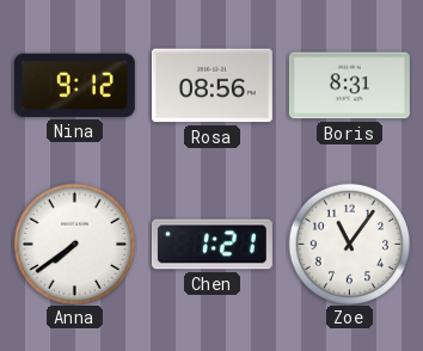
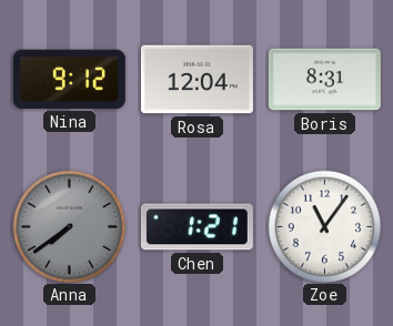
Rosa: 08:56 -> 12:04
Anna dial: white -> grey
